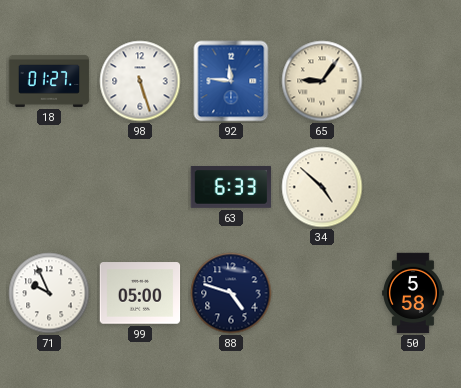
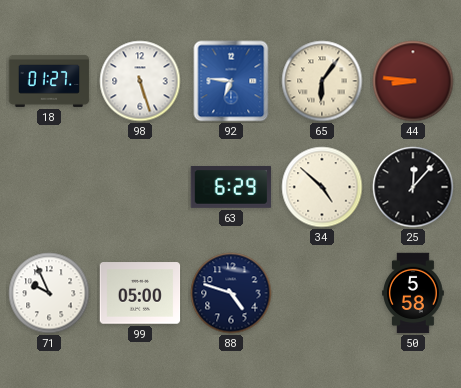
92: 11:46 -> 6:46
65: 9:06 -> 6:06
44: none -> 8:46
63: 6:33 -> 6:29
25: none -> 12:07
